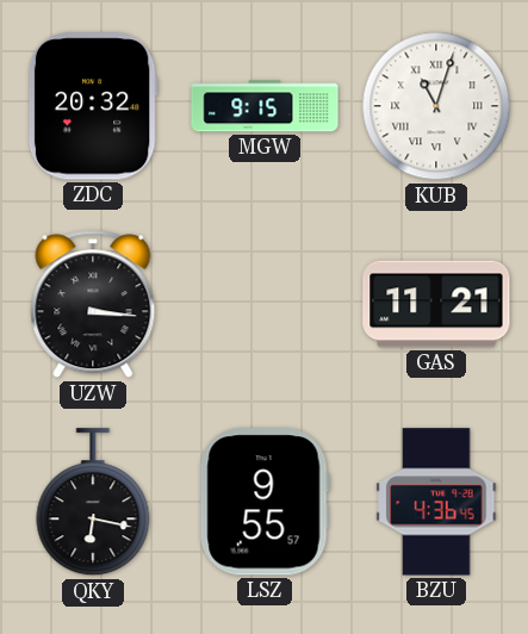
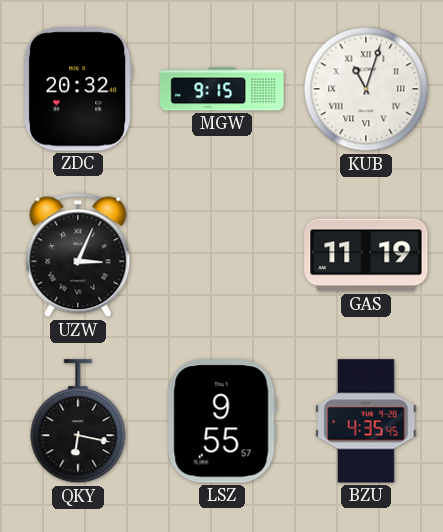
UZW: 3:16 -> 3:04
GAS: 11:21 -> 11:19
BZU: 4:36 -> 4:35
